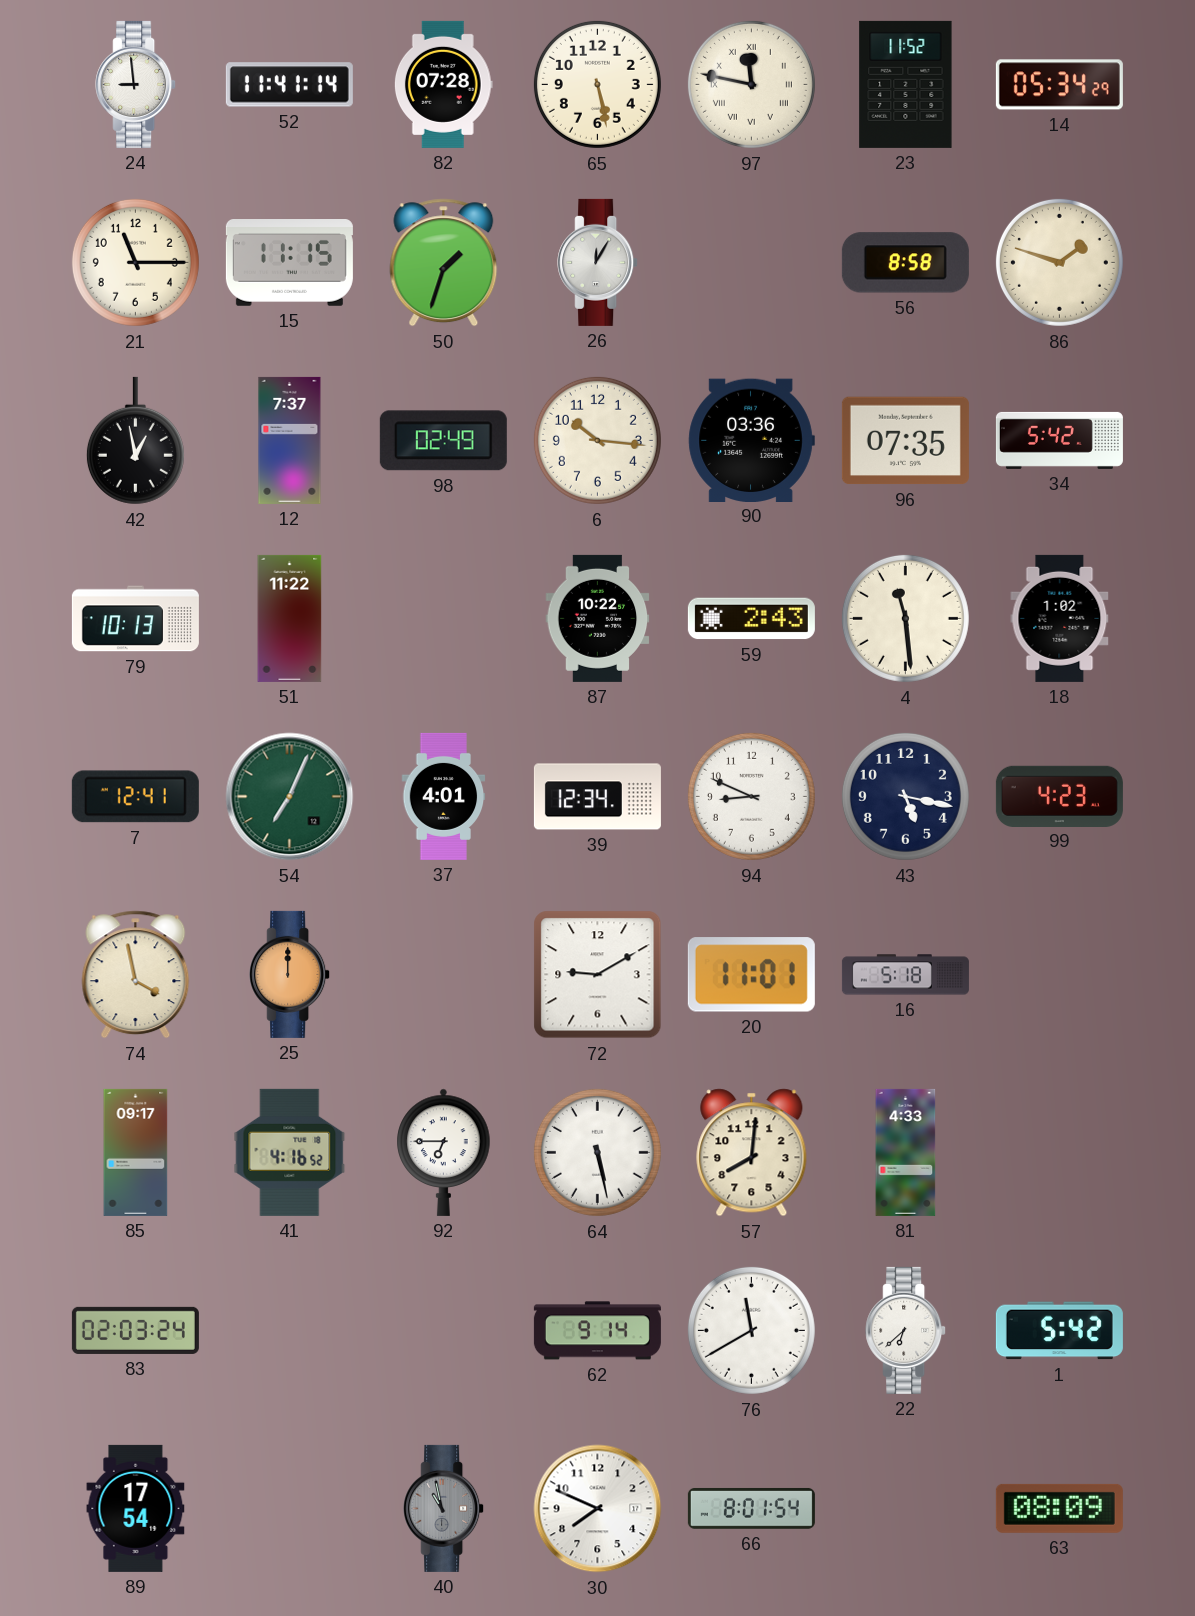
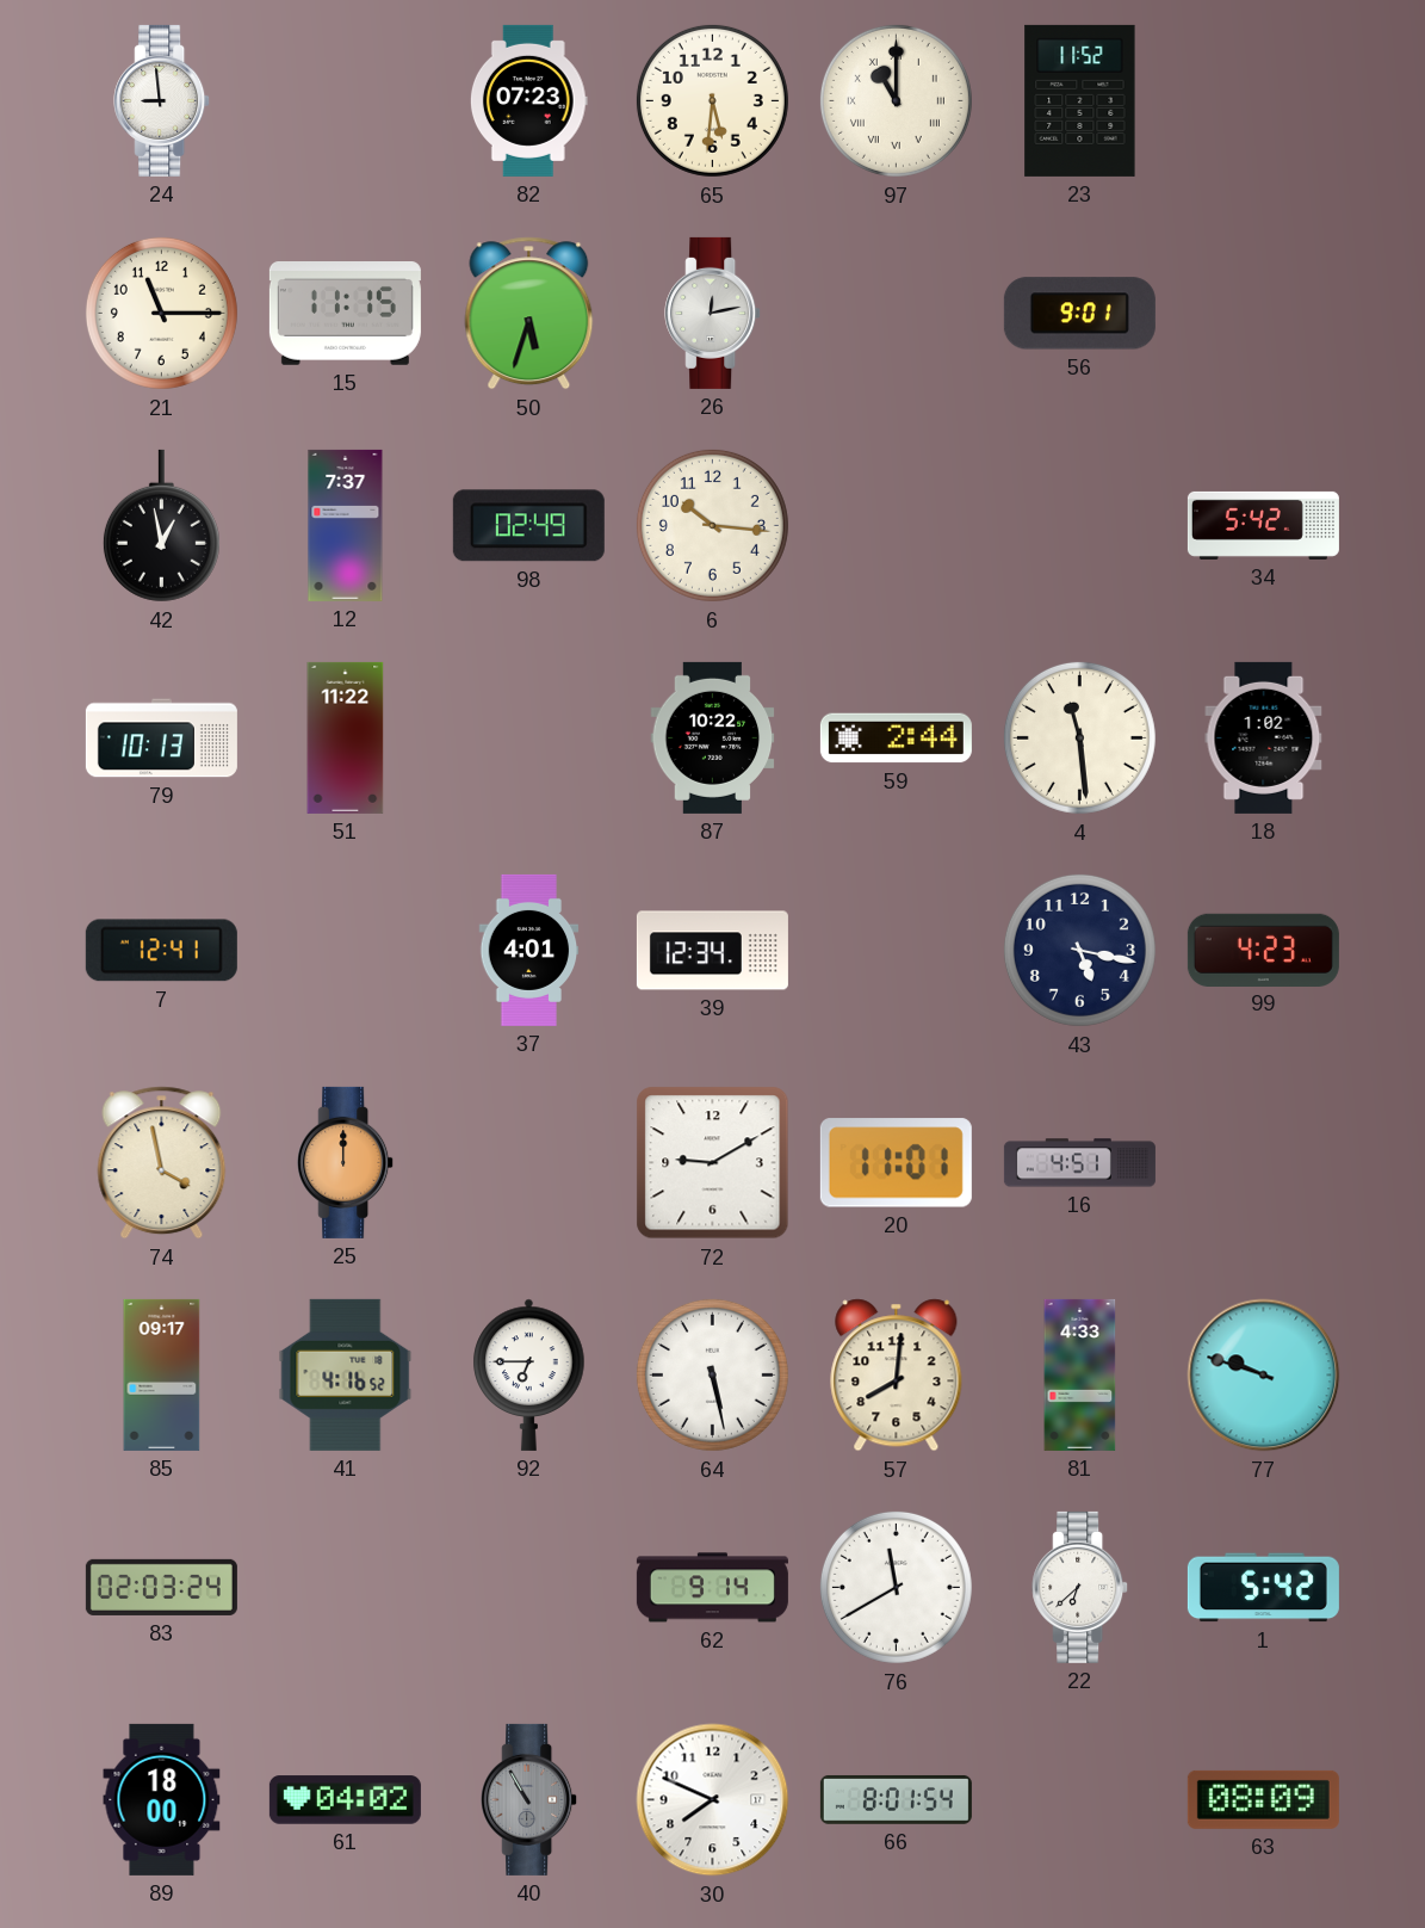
52: 11:41 -> none
82: 07:28 -> 07:23
65: 5:28 -> 5:31
97: 11:47 -> 11:00
14: 05:34 -> none
50: 1:33 -> 5:33
26: 12:05 -> 12:13
56: 8:58 -> 9:01
86: 1:48 -> none
90: 03:36 -> none
96: 07:35 -> none
59: 2:43 -> 2:44
54: 7:04 -> none
94: 8:49 -> none
16: 5:18 -> 4:51
77: none -> 9:48
89: 17:54 -> 18:00
61: none -> 04:02
40: 10:58 -> 10:55
